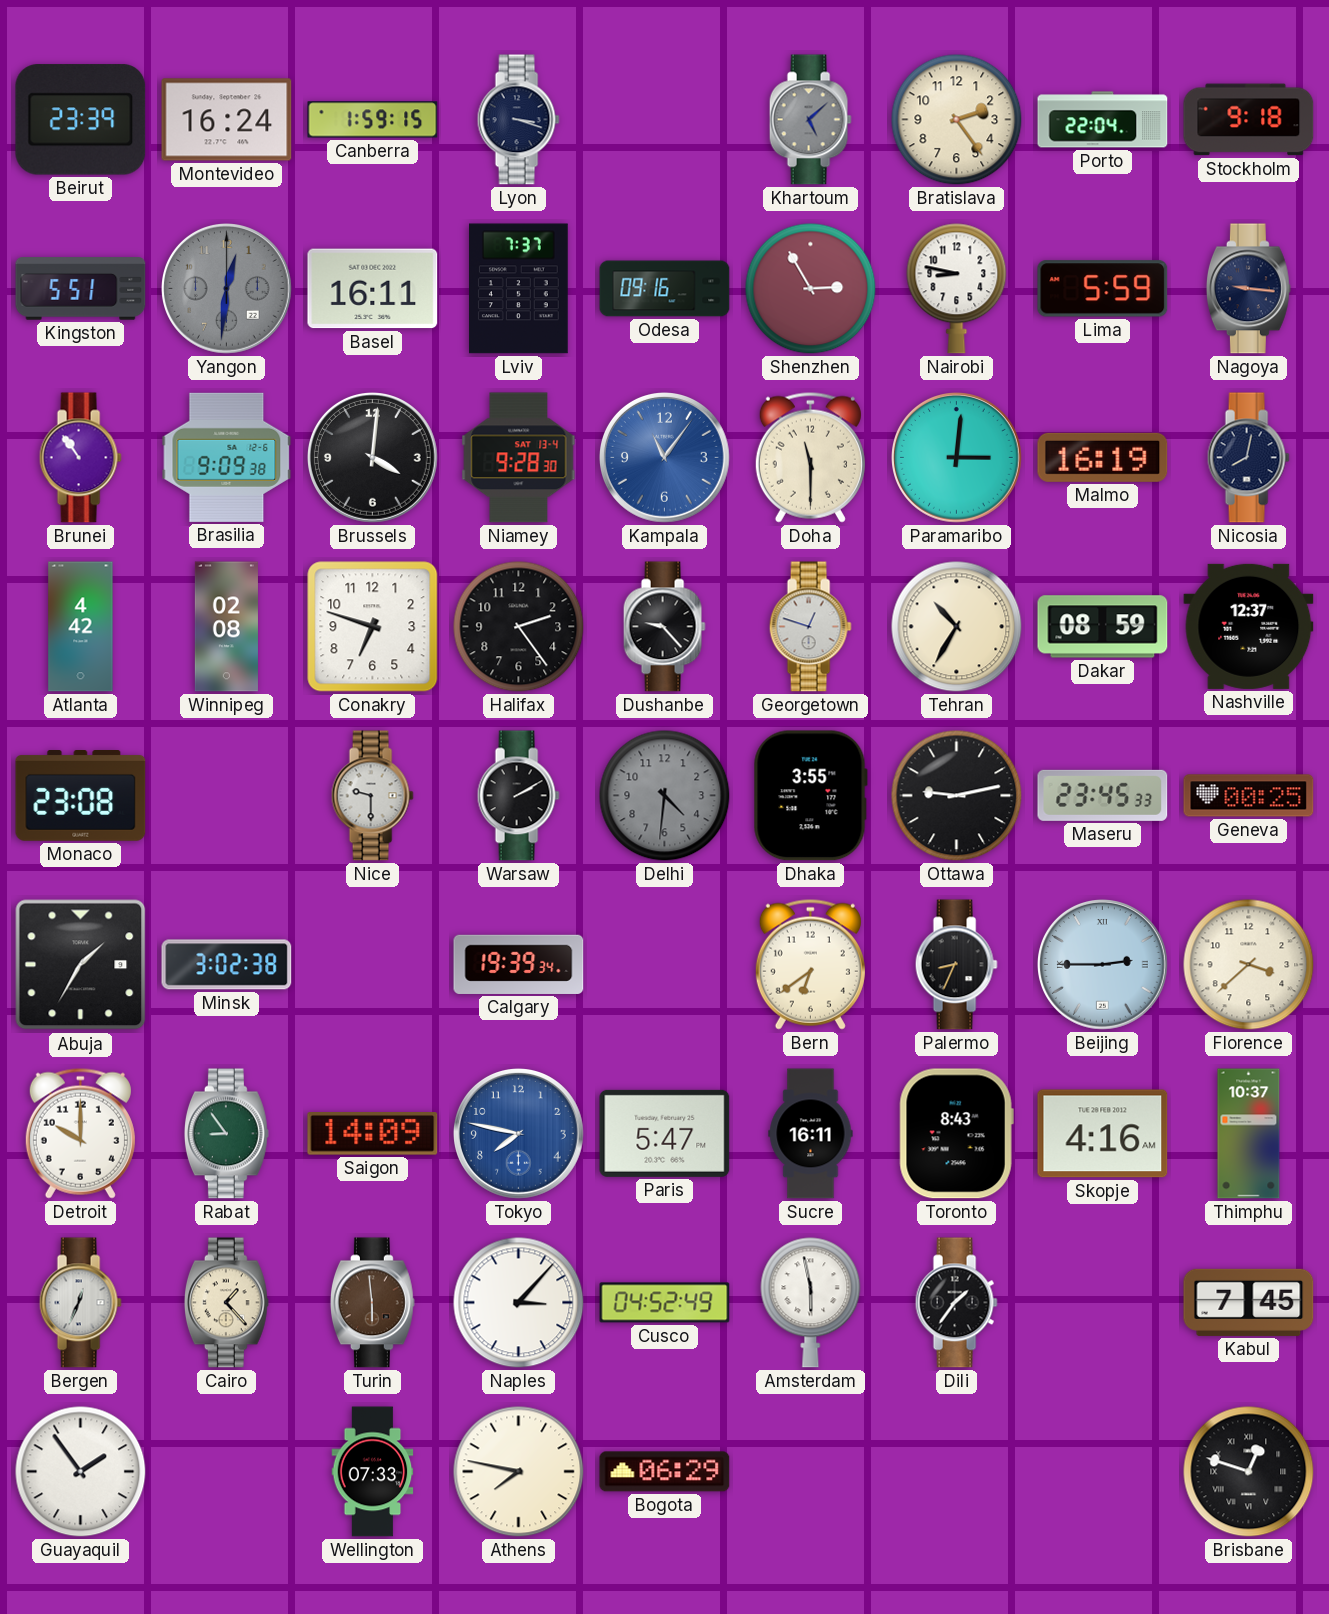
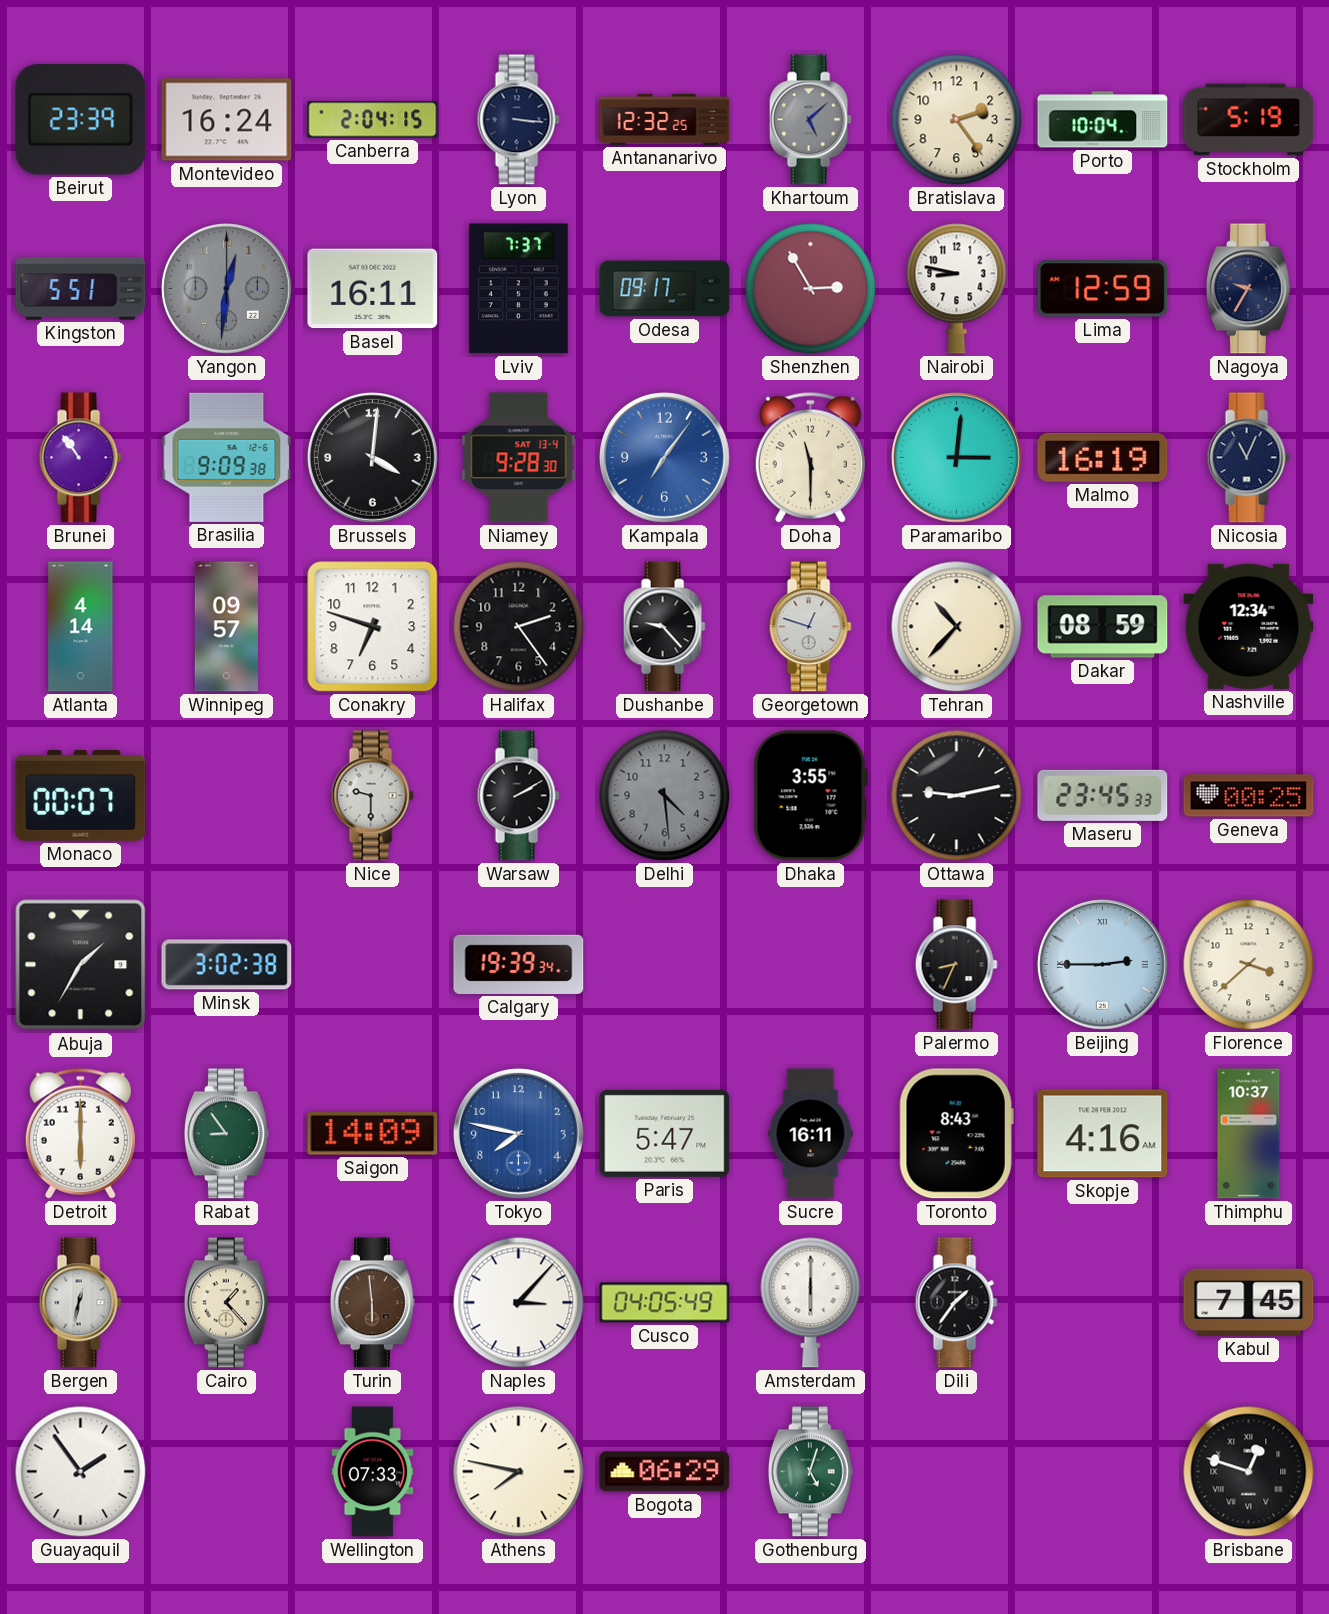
Canberra: 1:59 -> 2:04
Lyon: 3:18 -> 3:16
Antananarivo: none -> 12:32
Porto: 22:04 -> 10:04
Stockholm: 9:18 -> 5:19
Odesa: 09:16 -> 09:17
Lima: 5:59 -> 12:59
Nagoya: 9:16 -> 9:35
Kampala: 11:06 -> 7:06
Nicosia: 8:02 -> 11:04
Atlanta: 4:42 -> 4:14
Winnipeg: 02:08 -> 09:57
Tehran: 10:35 -> 10:37
Nashville: 12:37 -> 12:34
Monaco: 23:08 -> 00:07
Delhi: 4:31 -> 4:29
Bern: 6:39 -> none
Detroit: 10:00 -> 6:00
Bergen: 12:34 -> 12:32
Cusco: 04:52 -> 04:05
Amsterdam: 5:58 -> 6:00
Gothenburg: none -> 5:03
